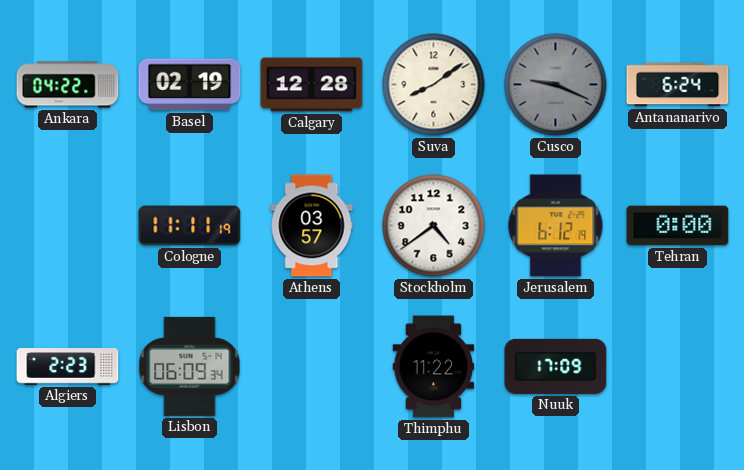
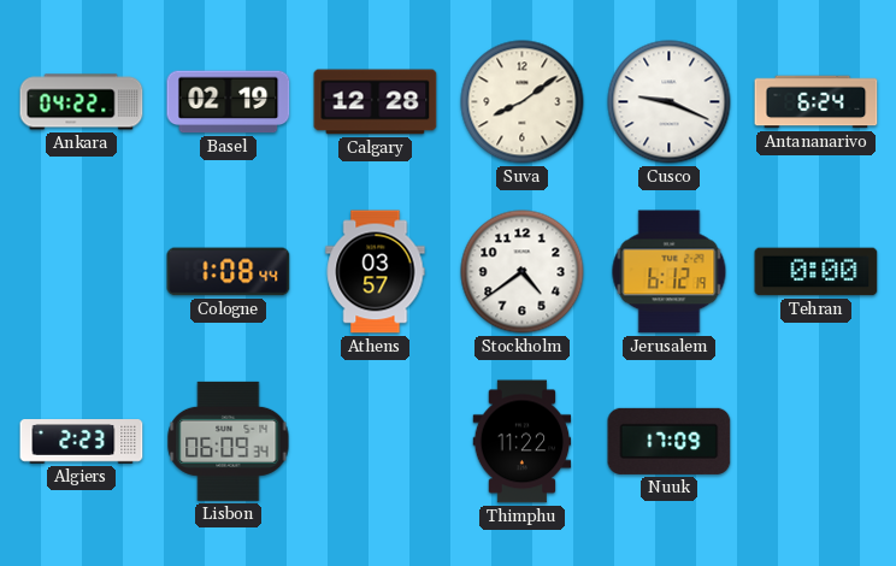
Cusco dial: grey -> white
Cologne: 11:11 -> 1:08
